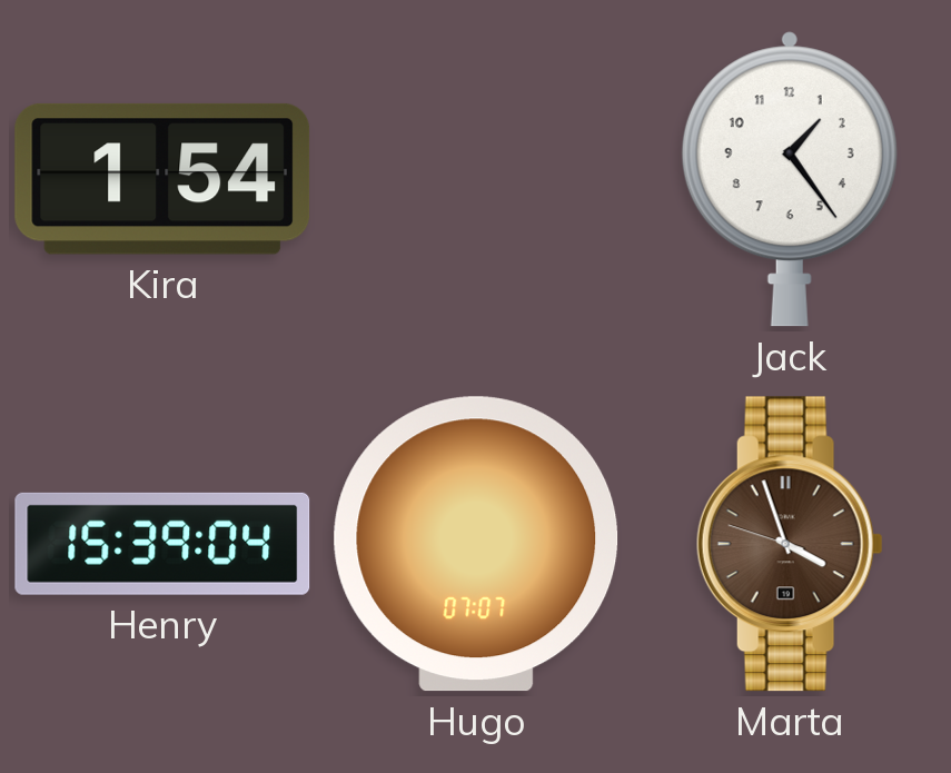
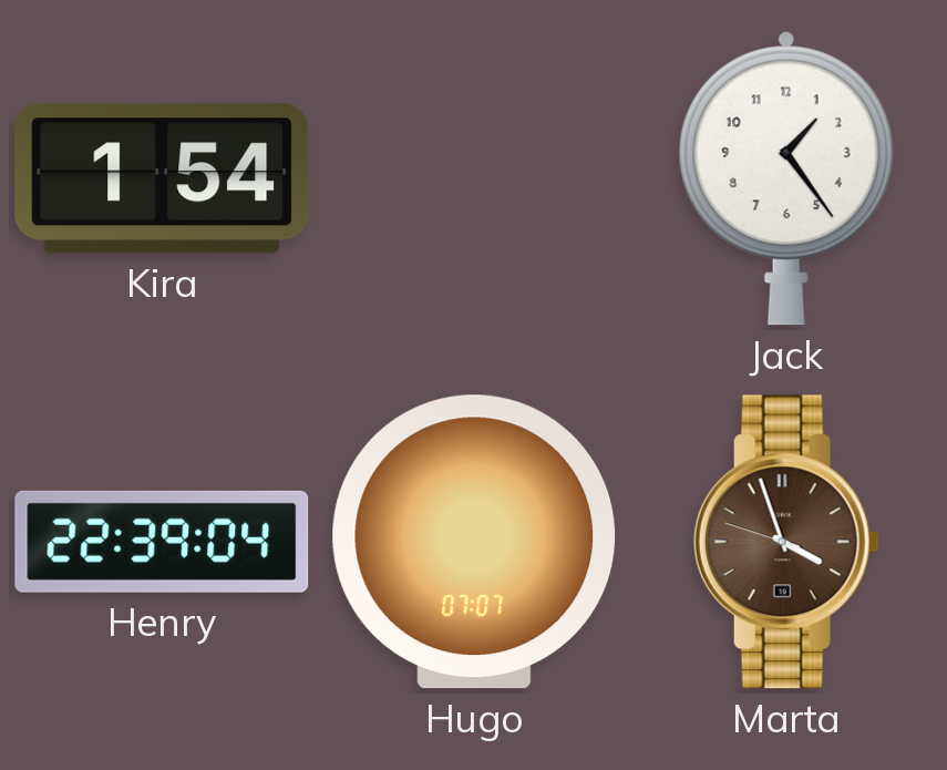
Henry: 15:39 -> 22:39
